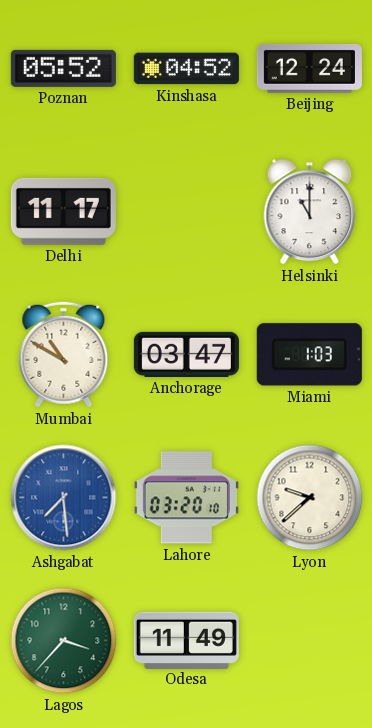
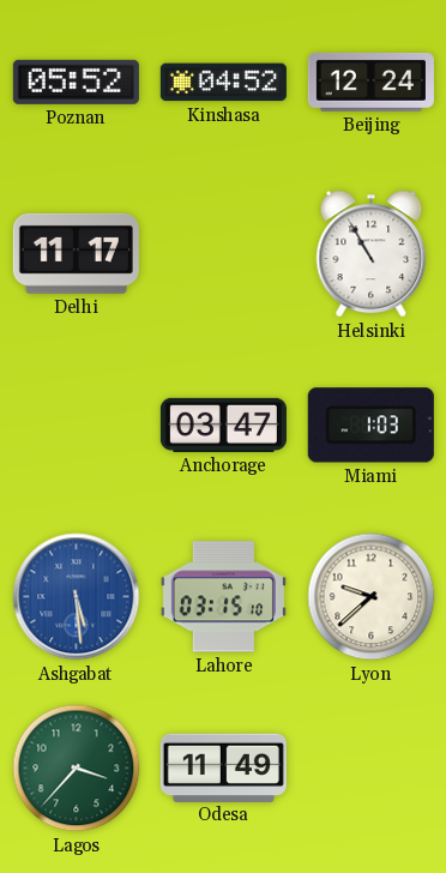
Helsinki: 11:00 -> 10:55
Mumbai: 10:50 -> none
Ashgabat: 7:29 -> 5:29
Lahore: 03:20 -> 03:15
